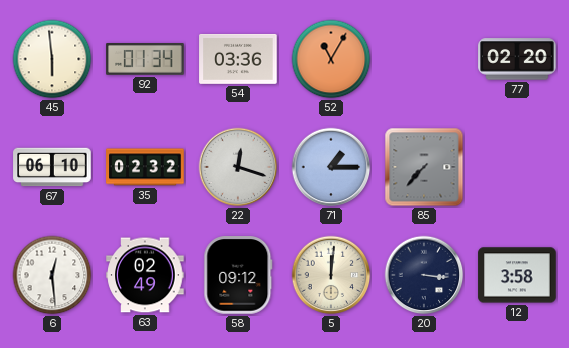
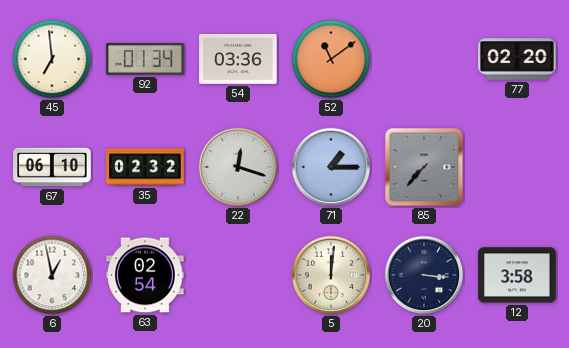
45: 5:59 -> 6:59
52: 11:05 -> 11:09
6: 12:29 -> 12:58
63: 02:49 -> 02:54
58: 09:12 -> none
